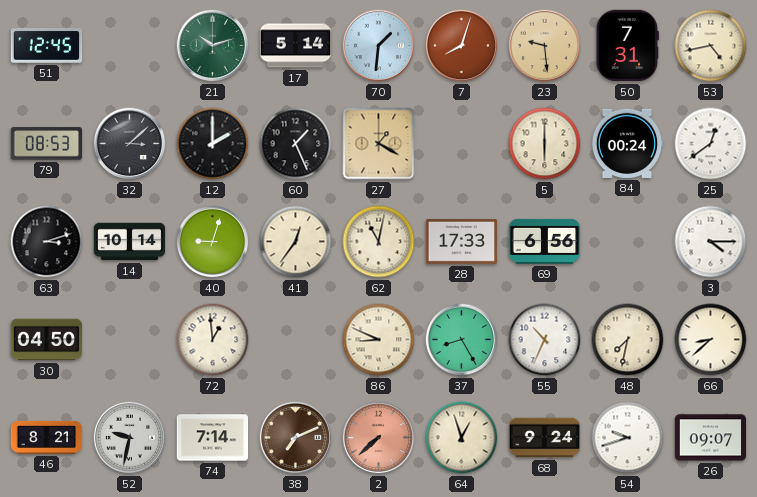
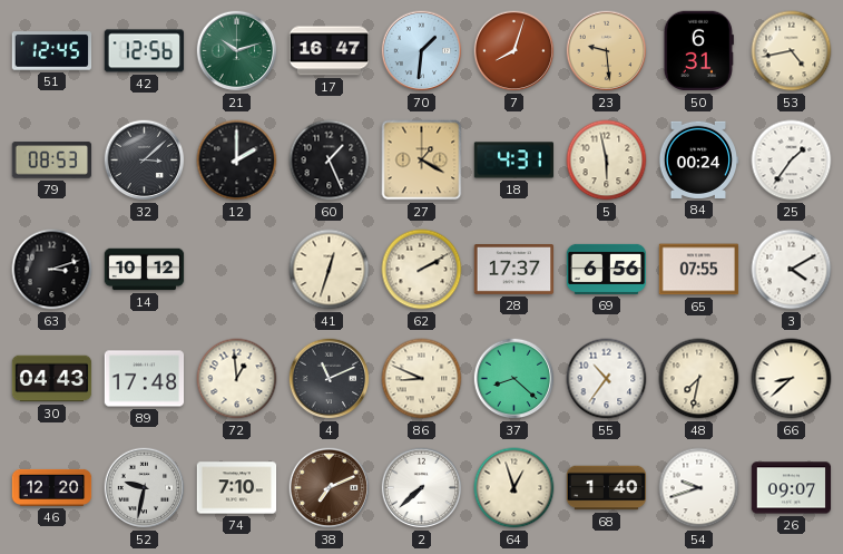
42: none -> 12:56
17: 5:14 -> 16:47
50: 7:31 -> 6:31
18: none -> 4:31
5: 6:00 -> 5:58
25: 12:39 -> 1:36
14: 10:14 -> 10:12
40: 9:03 -> none
41: 12:36 -> 12:33
62: 11:02 -> 2:10
28: 17:33 -> 17:37
65: none -> 07:55
3: 4:15 -> 4:10
30: 04:50 -> 04:43
89: none -> 17:48
4: none -> 11:11
37: 8:25 -> 8:22
55: 10:34 -> 10:36
46: 8:21 -> 12:20
74: 7:14 -> 7:10
2 dial: salmon -> white
68: 9:24 -> 1:40
